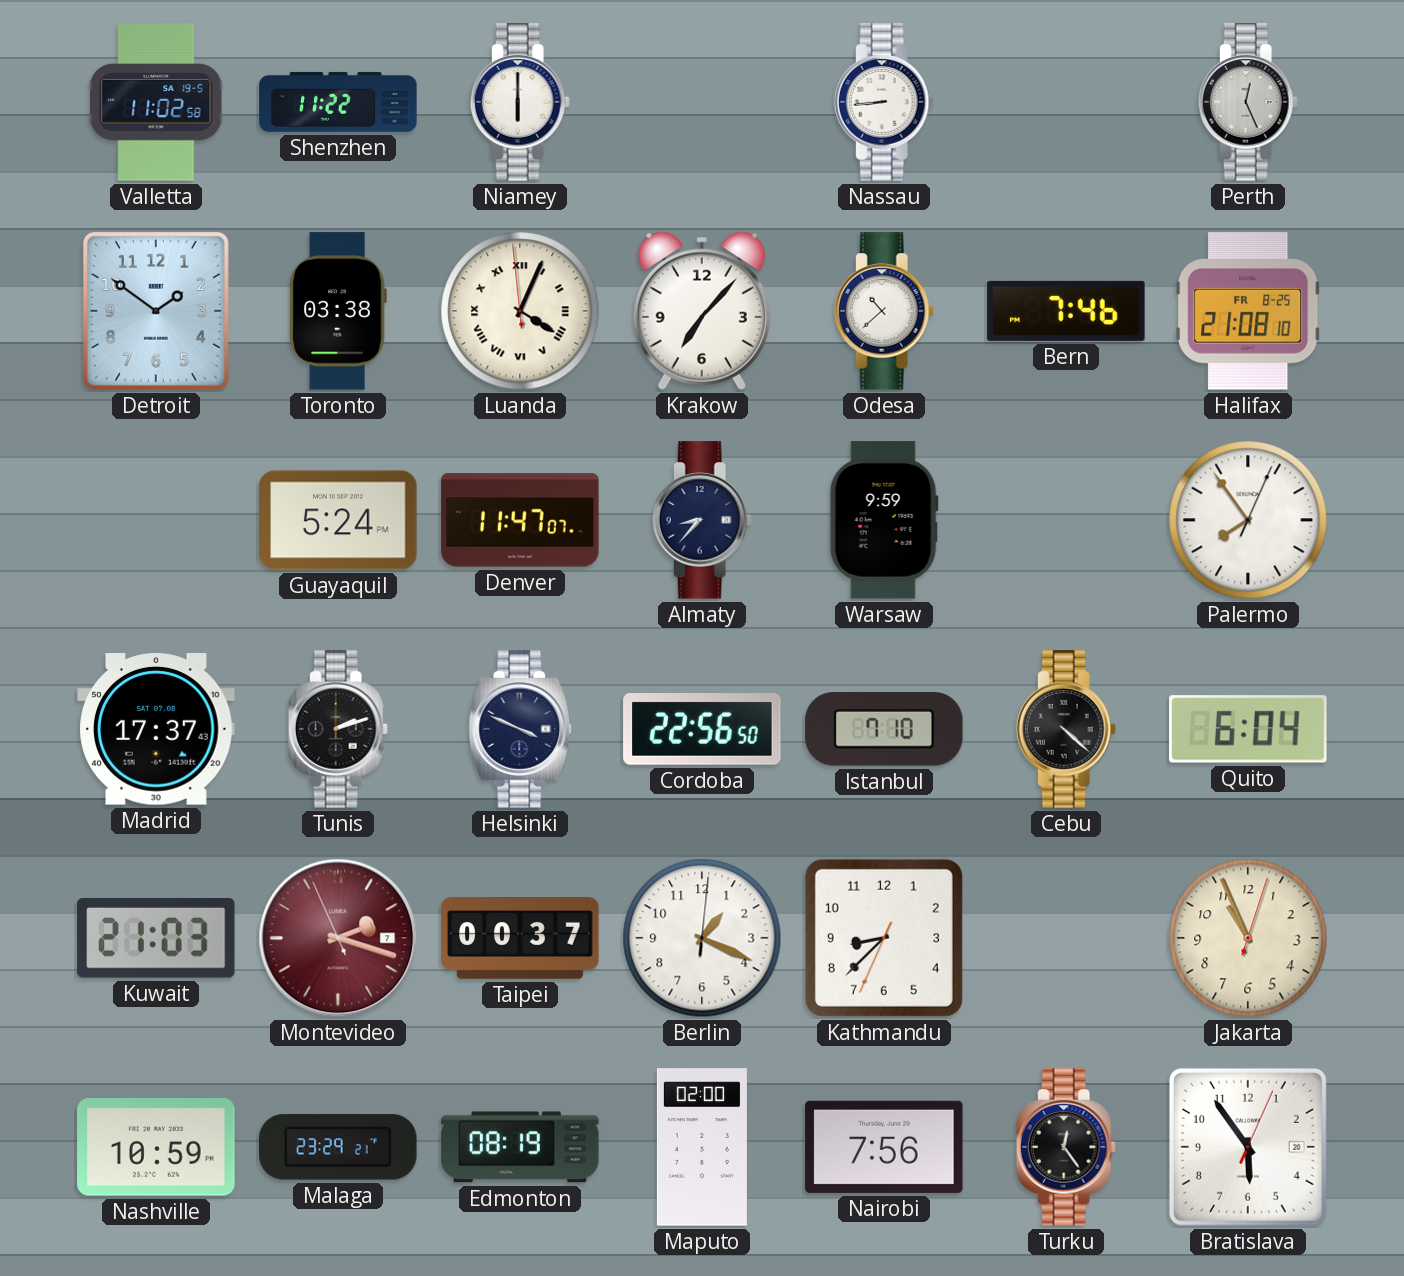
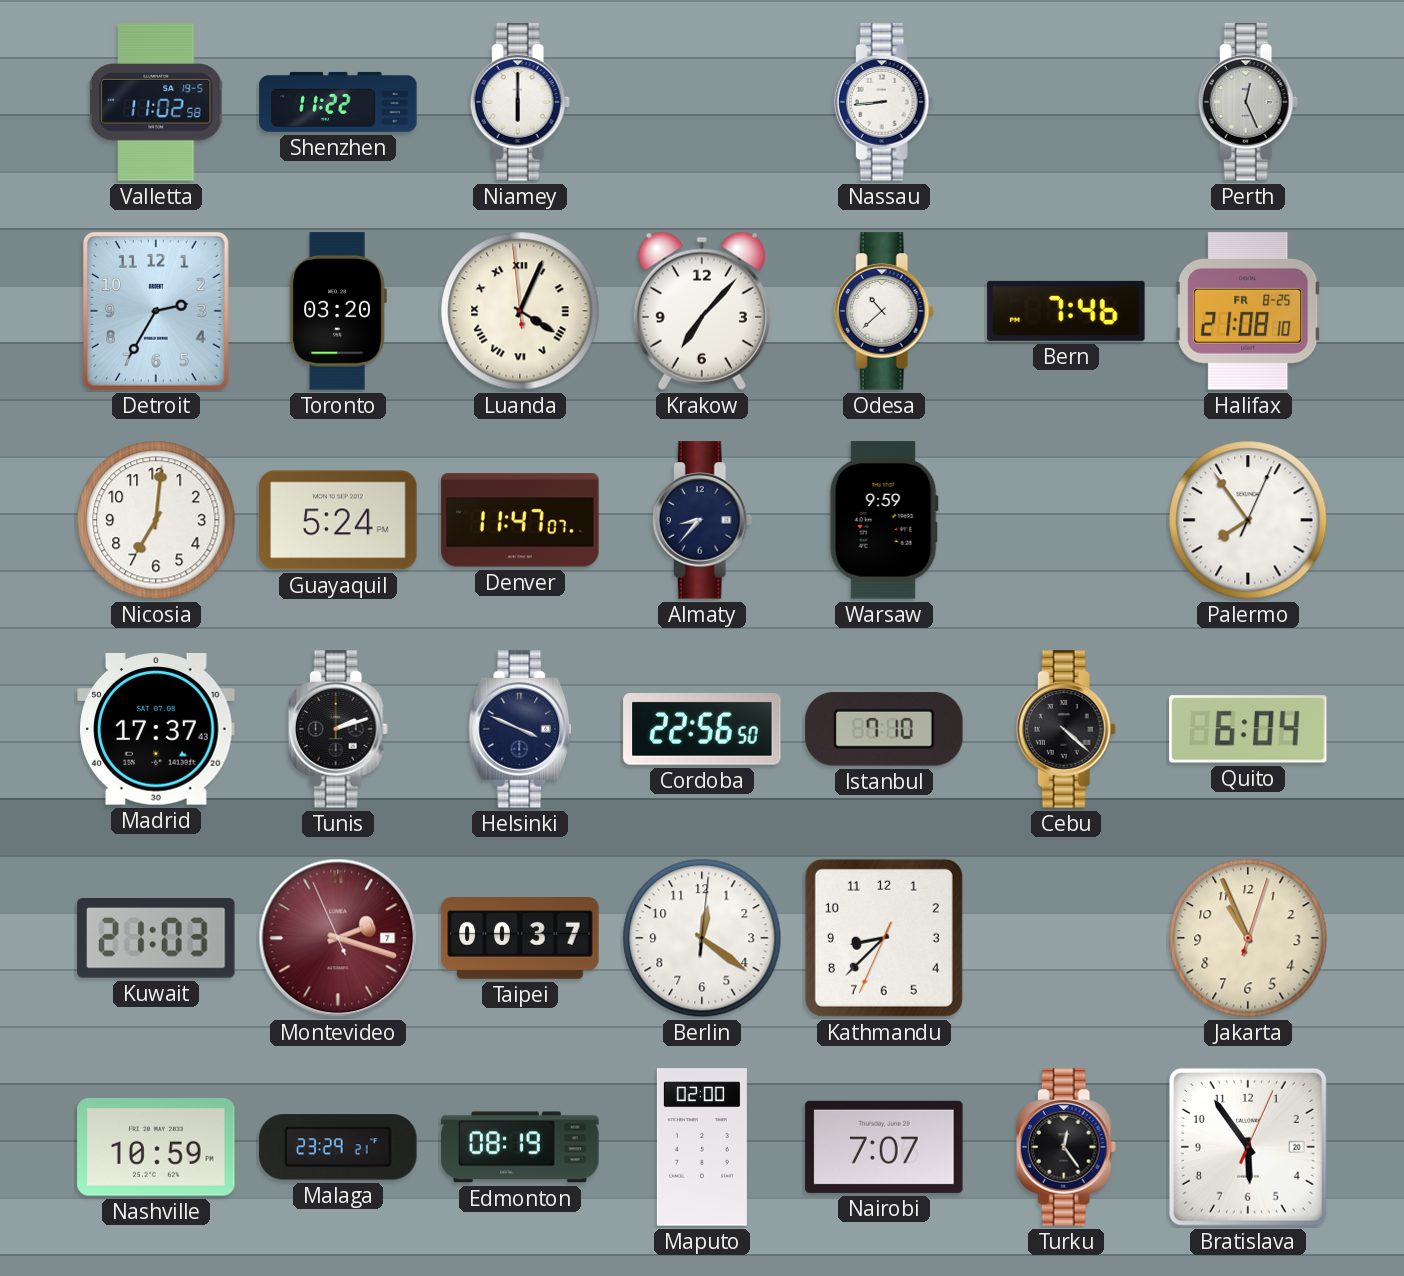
Detroit: 1:51 -> 2:35
Toronto: 03:38 -> 03:20
Nicosia: none -> 7:01
Berlin: 1:19 -> 12:21
Nairobi: 7:56 -> 7:07
